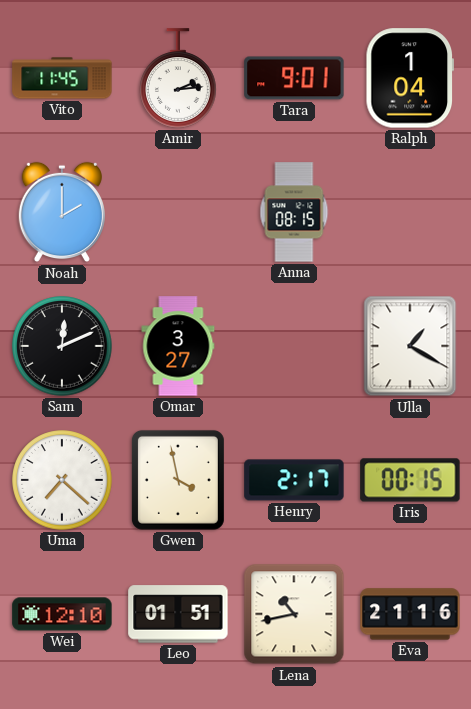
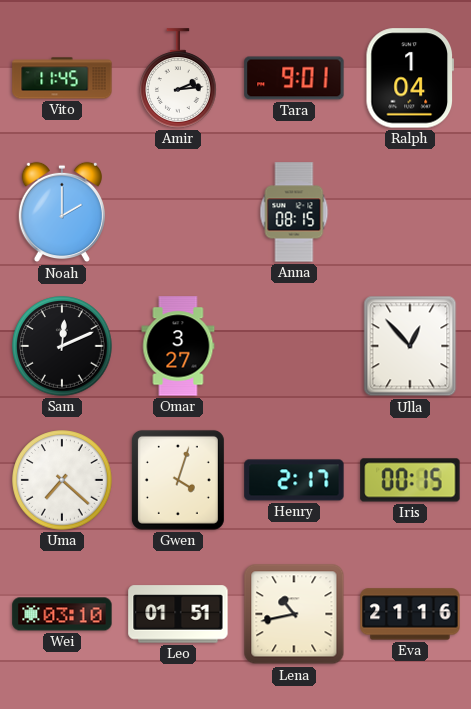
Ulla: 1:20 -> 12:53
Gwen: 3:58 -> 4:03
Wei: 12:10 -> 03:10
